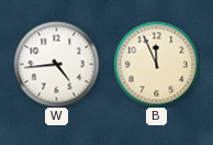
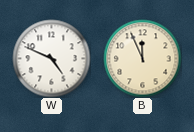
W: 4:44 -> 4:49
